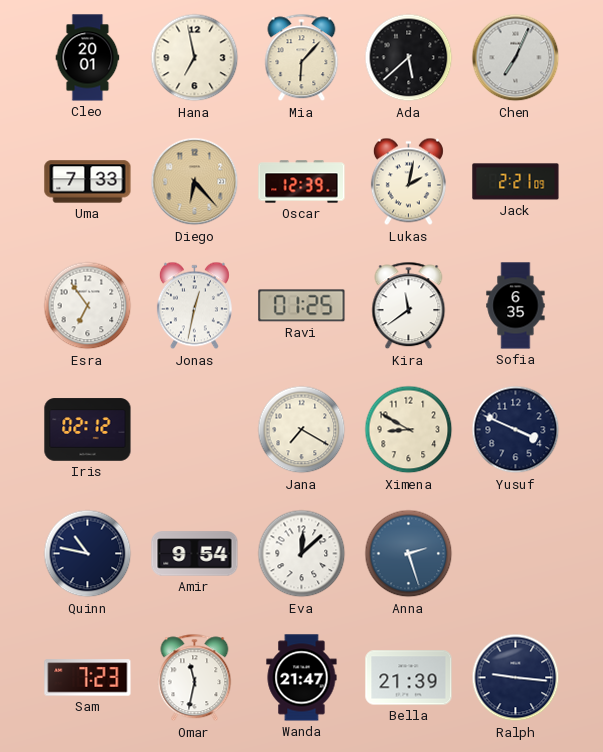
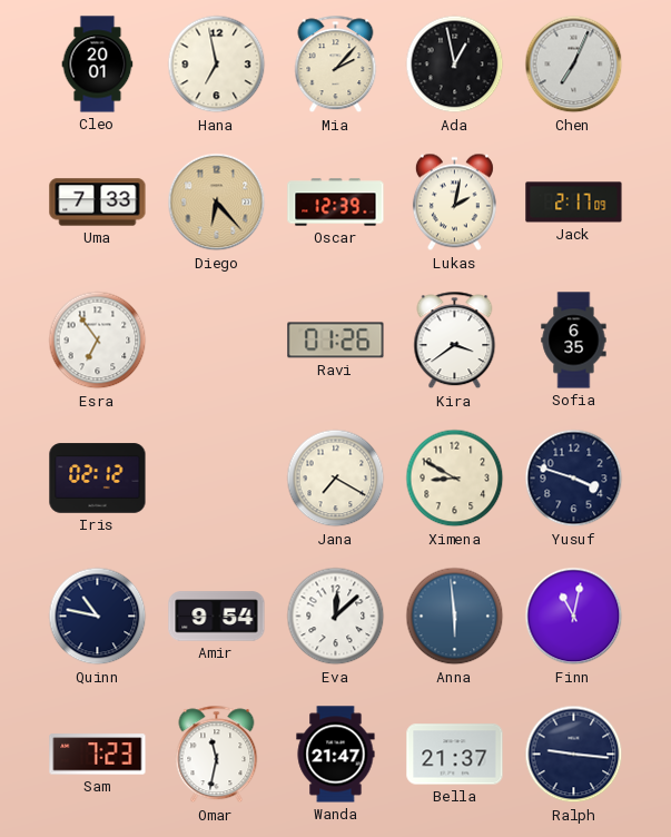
Mia: 6:07 -> 2:07
Ada: 5:38 -> 12:58
Jack: 2:21 -> 2:17
Jonas: 12:32 -> none
Ravi: 01:25 -> 01:26
Kira: 11:39 -> 3:39
Yusuf: 3:49 -> 3:48
Anna: 2:27 -> 5:59
Finn: none -> 11:02
Bella: 21:39 -> 21:37
